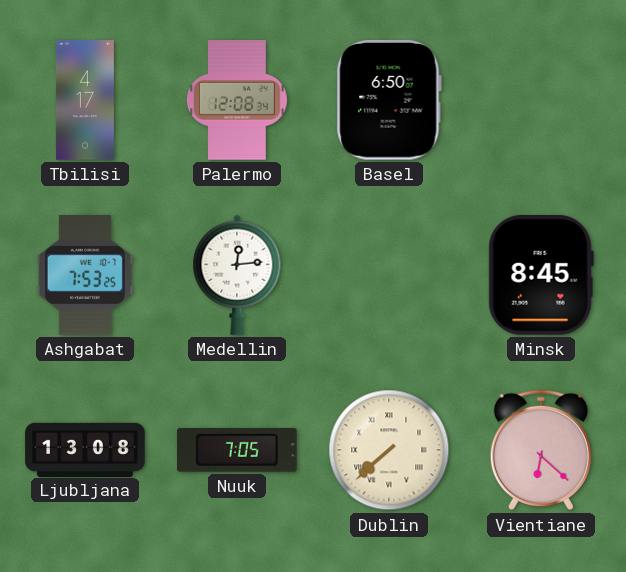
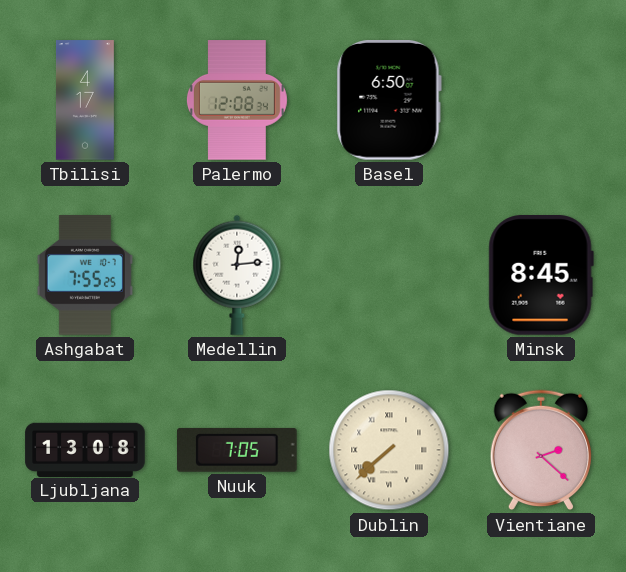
Ashgabat: 7:53 -> 7:55
Vientiane: 6:22 -> 2:22
